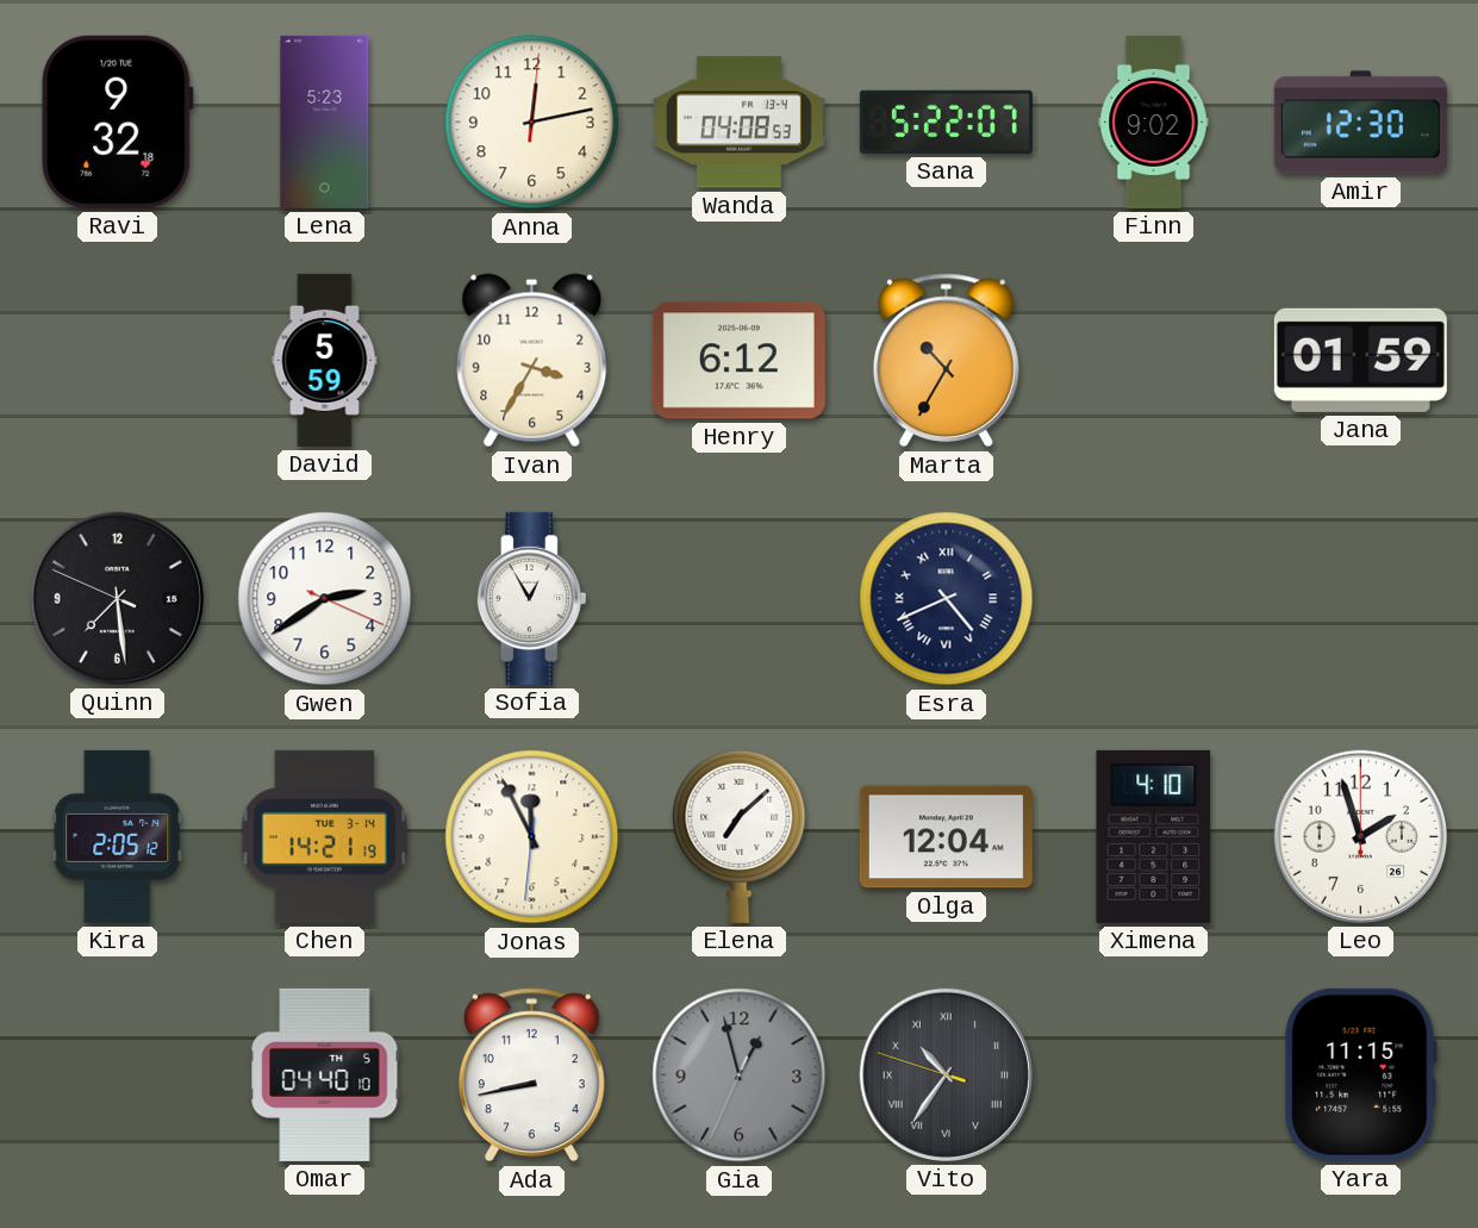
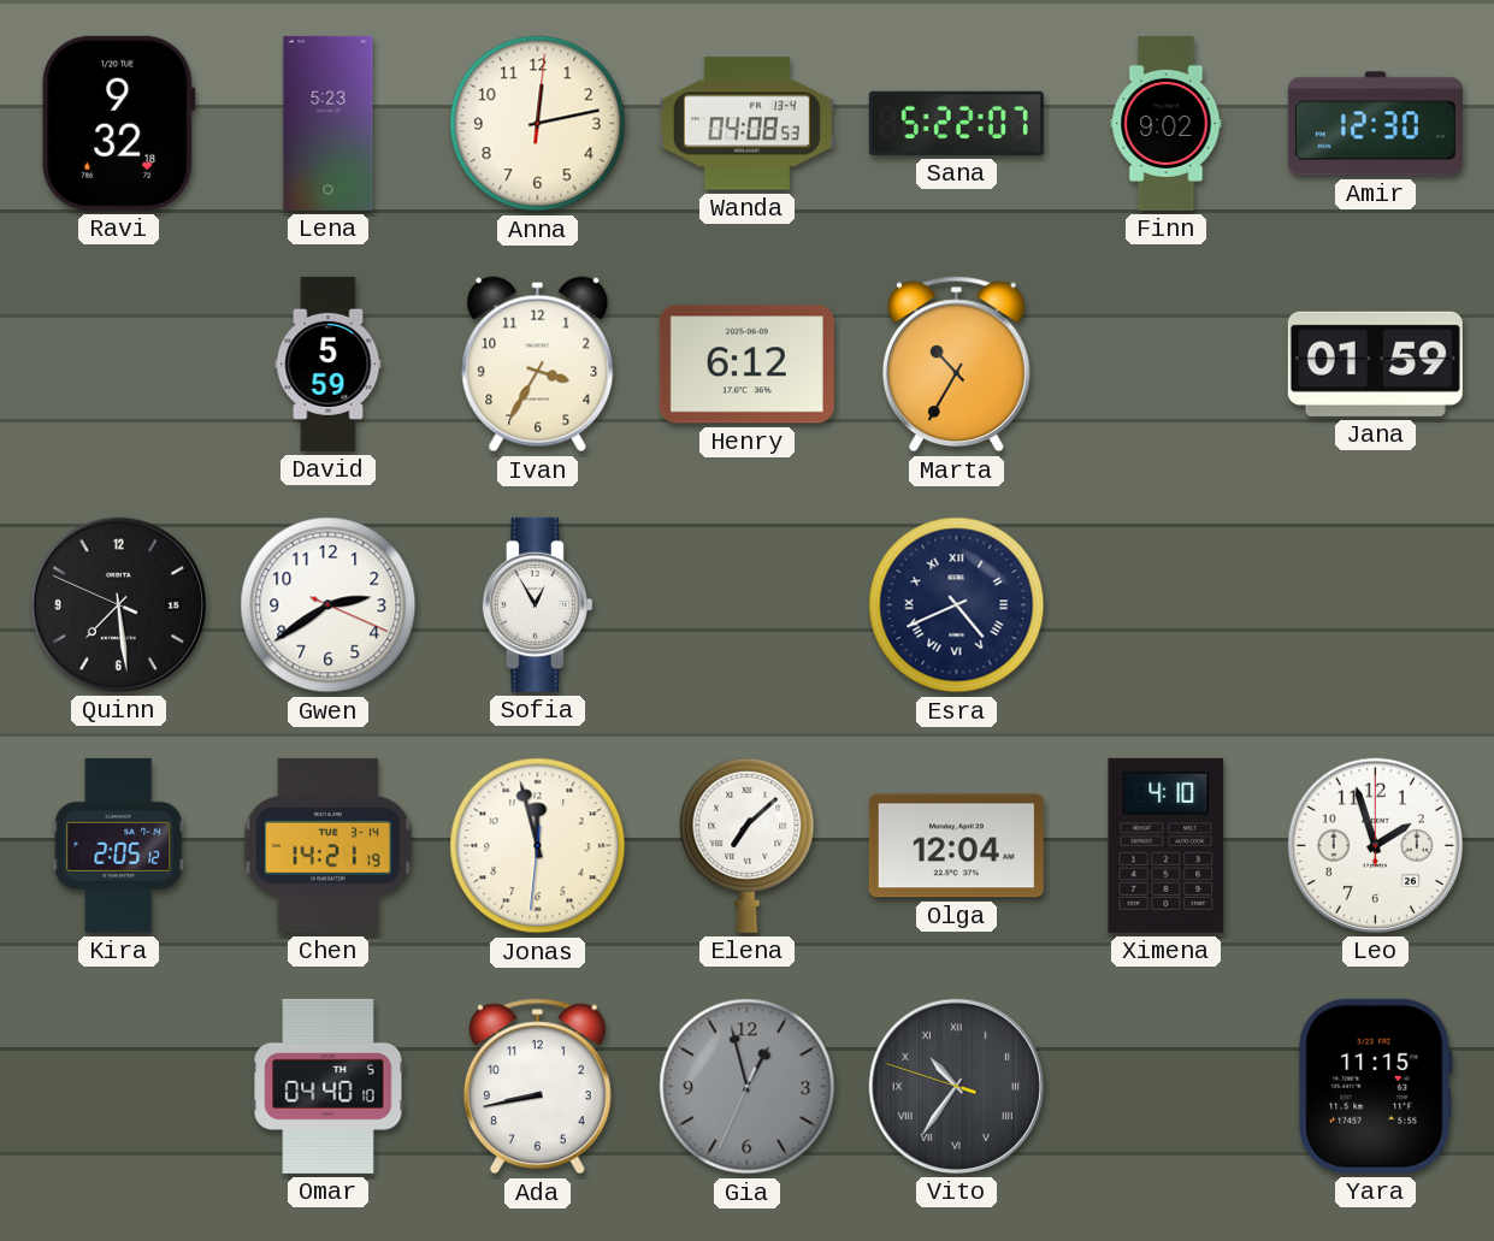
Jonas: 11:55 -> 11:57
